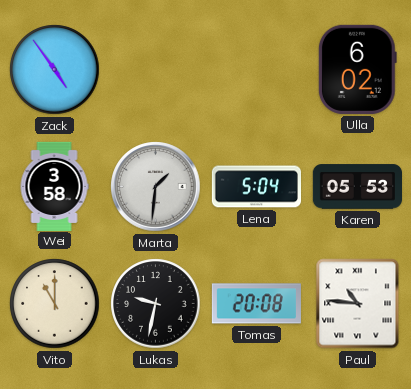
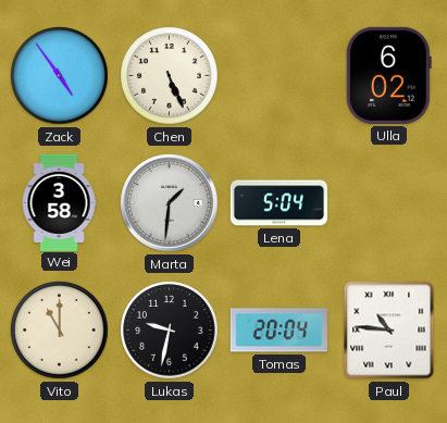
Chen: none -> 5:26
Karen: 05:53 -> none
Tomas: 20:08 -> 20:04
